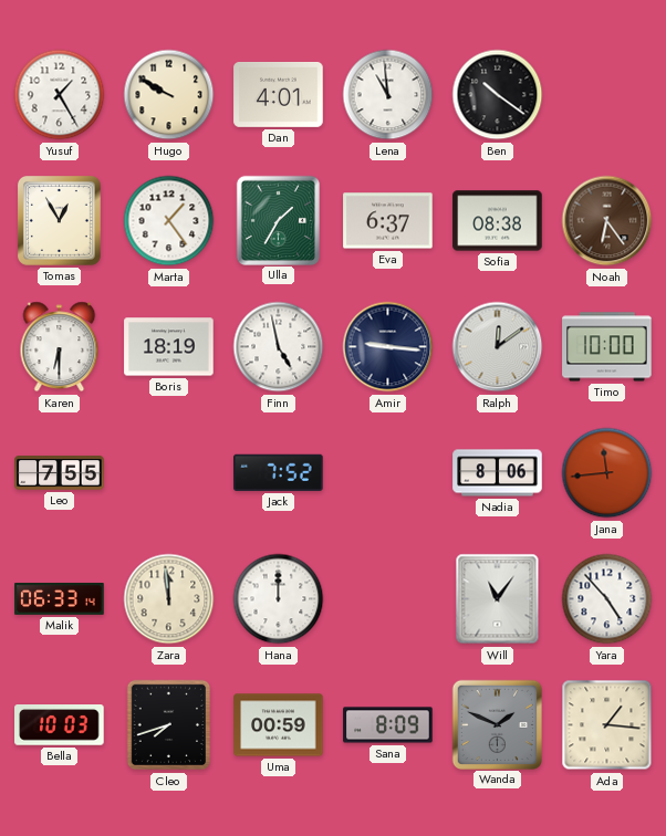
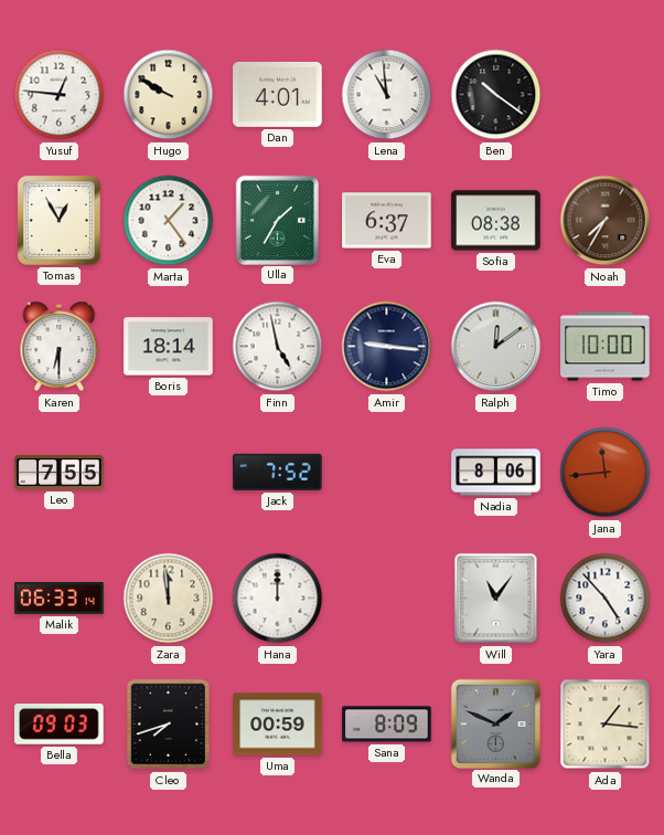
Yusuf: 1:25 -> 12:46
Noah: 6:24 -> 7:35
Boris: 18:19 -> 18:14
Bella: 10:03 -> 09:03
